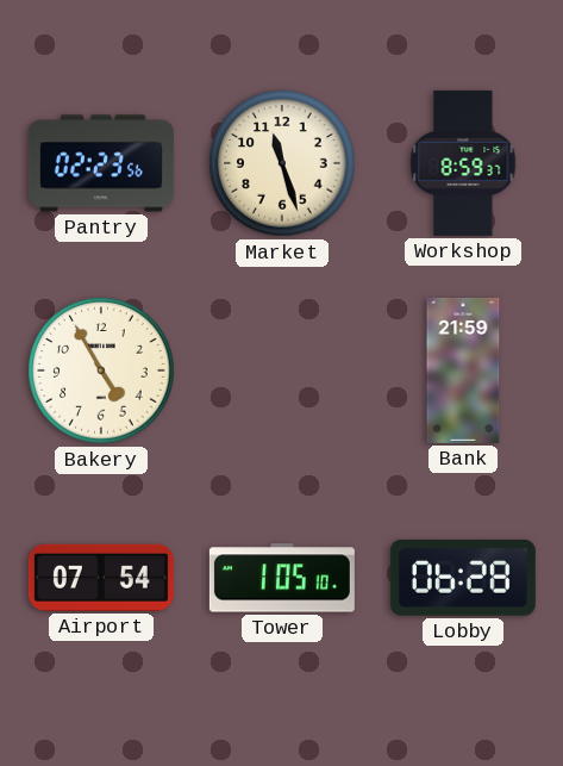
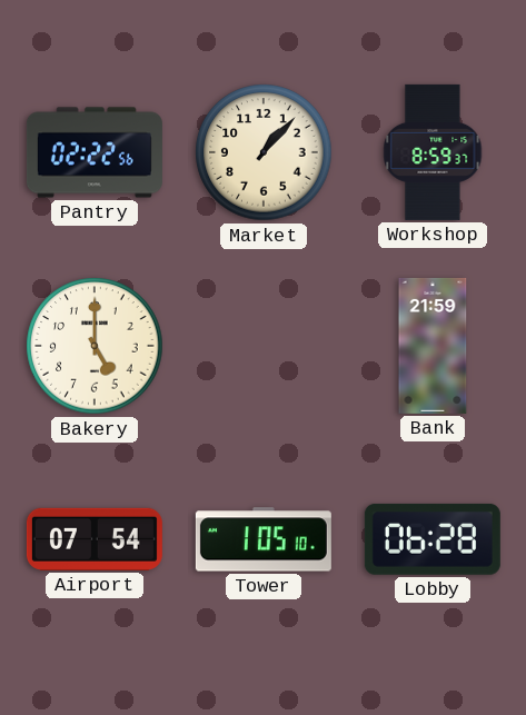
Pantry: 02:23 -> 02:22
Market: 11:27 -> 1:07
Bakery: 4:55 -> 5:00
